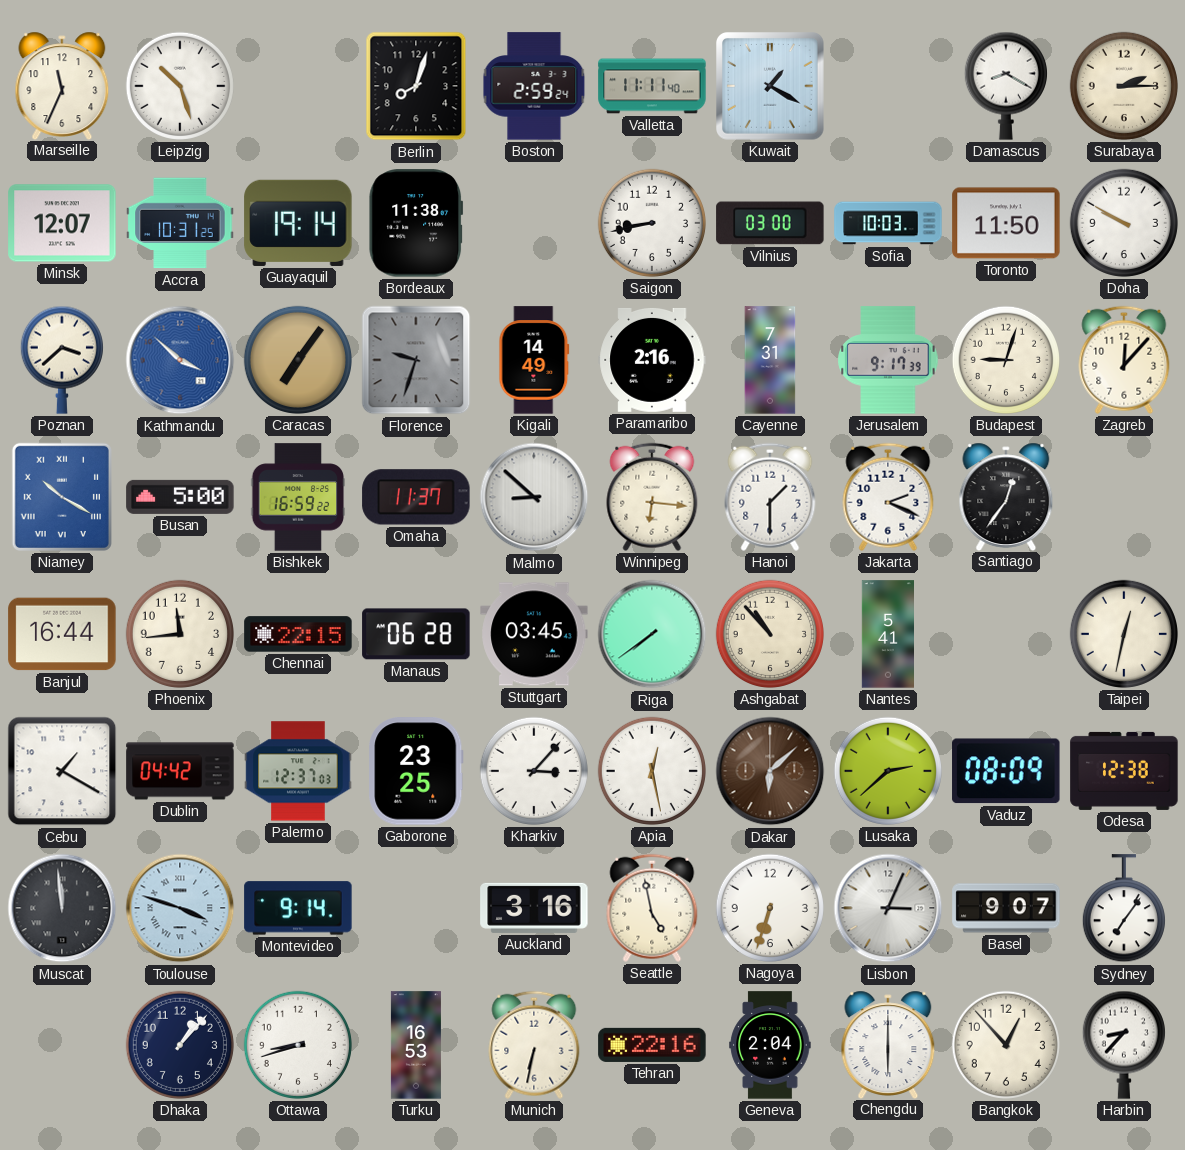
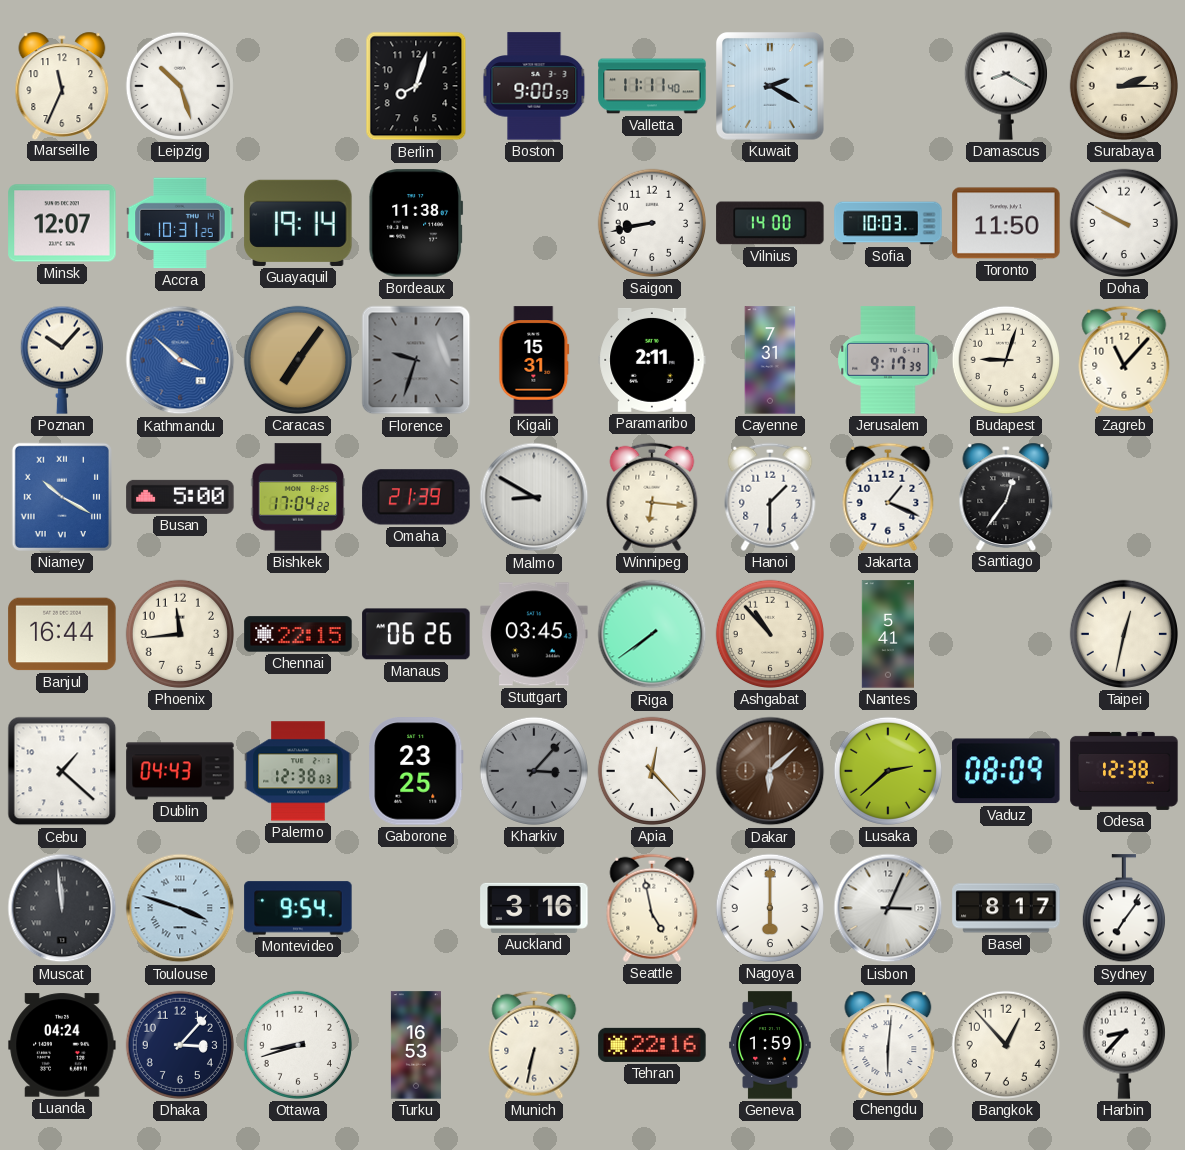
Boston: 2:59 -> 9:00
Kuwait: 1:20 -> 2:20
Vilnius: 03:00 -> 14:00
Poznan: 3:38 -> 10:07
Kigali: 14:49 -> 15:31
Paramaribo: 2:16 -> 2:11
Zagreb: 12:07 -> 11:07
Bishkek: 16:59 -> 17:04
Omaha: 11:37 -> 21:39
Malmo: 8:52 -> 8:50
Jakarta: 2:19 -> 1:19
Manaus: 06:28 -> 06:26
Cebu: 1:20 -> 1:22
Dublin: 04:42 -> 04:43
Palermo: 12:37 -> 12:38
Kharkiv dial: white -> grey
Apia: 12:28 -> 12:23
Montevideo: 9:14 -> 9:54
Nagoya: 6:33 -> 6:00
Basel: 9:07 -> 8:17
Luanda: none -> 04:24
Dhaka: 1:07 -> 3:07
Geneva: 2:04 -> 1:59
Chengdu: 6:00 -> 6:01
